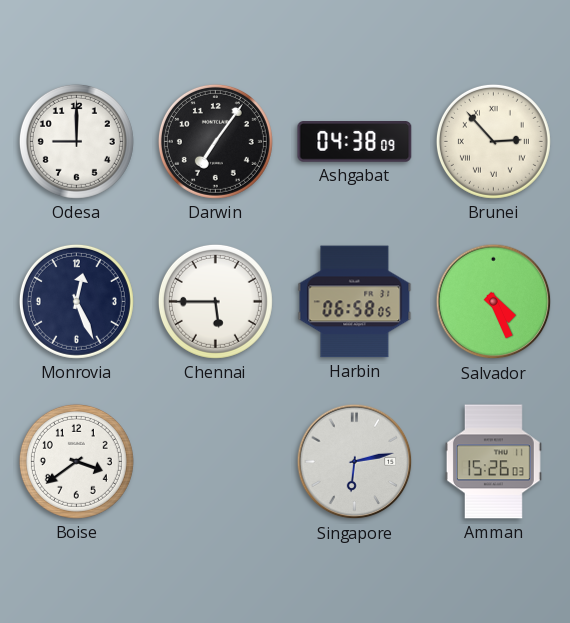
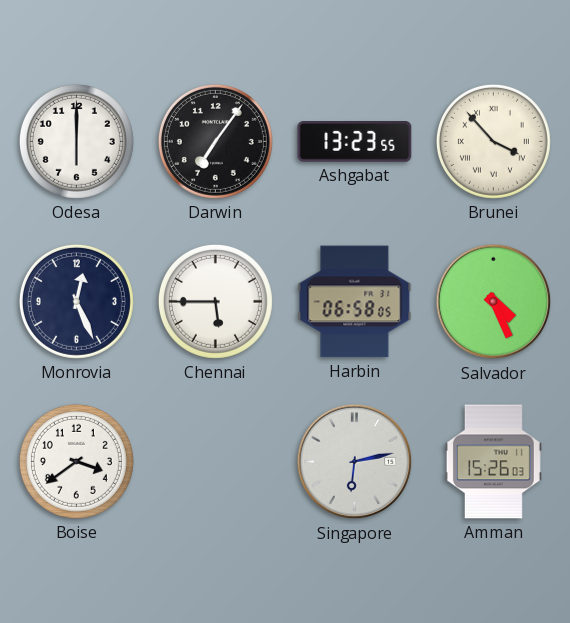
Odesa: 9:00 -> 6:00
Ashgabat: 04:38 -> 13:23
Brunei: 2:53 -> 3:53
